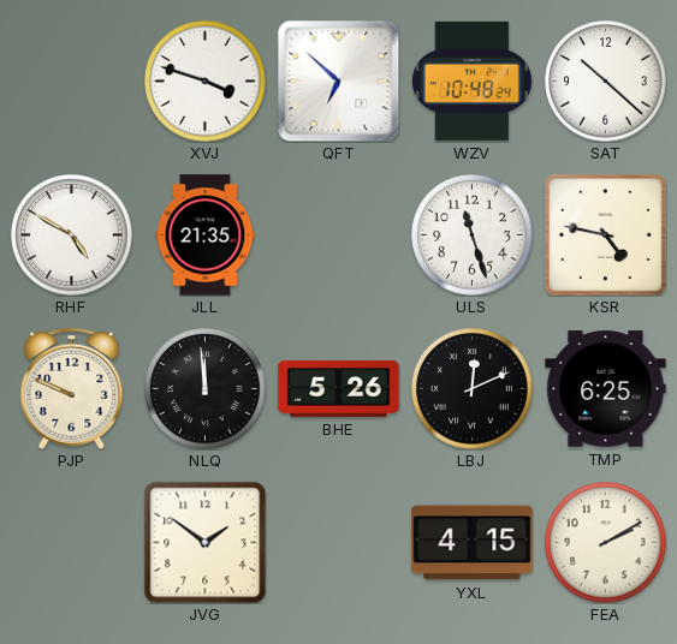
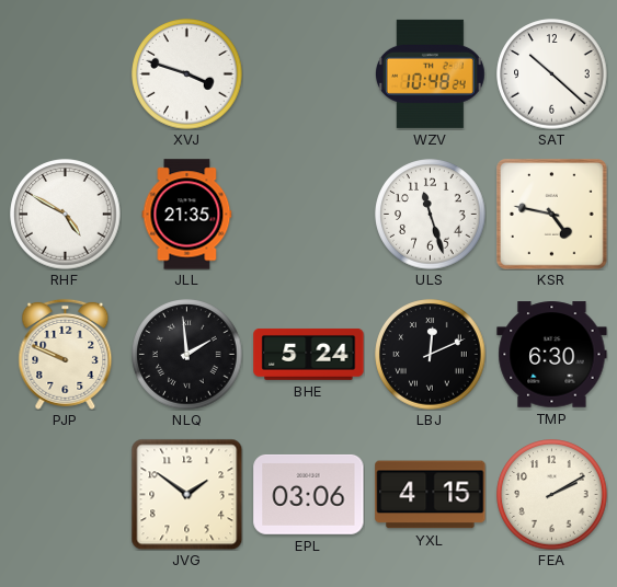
QFT: 6:52 -> none
NLQ: 11:59 -> 1:59
BHE: 5:26 -> 5:24
TMP: 6:25 -> 6:30
EPL: none -> 03:06
